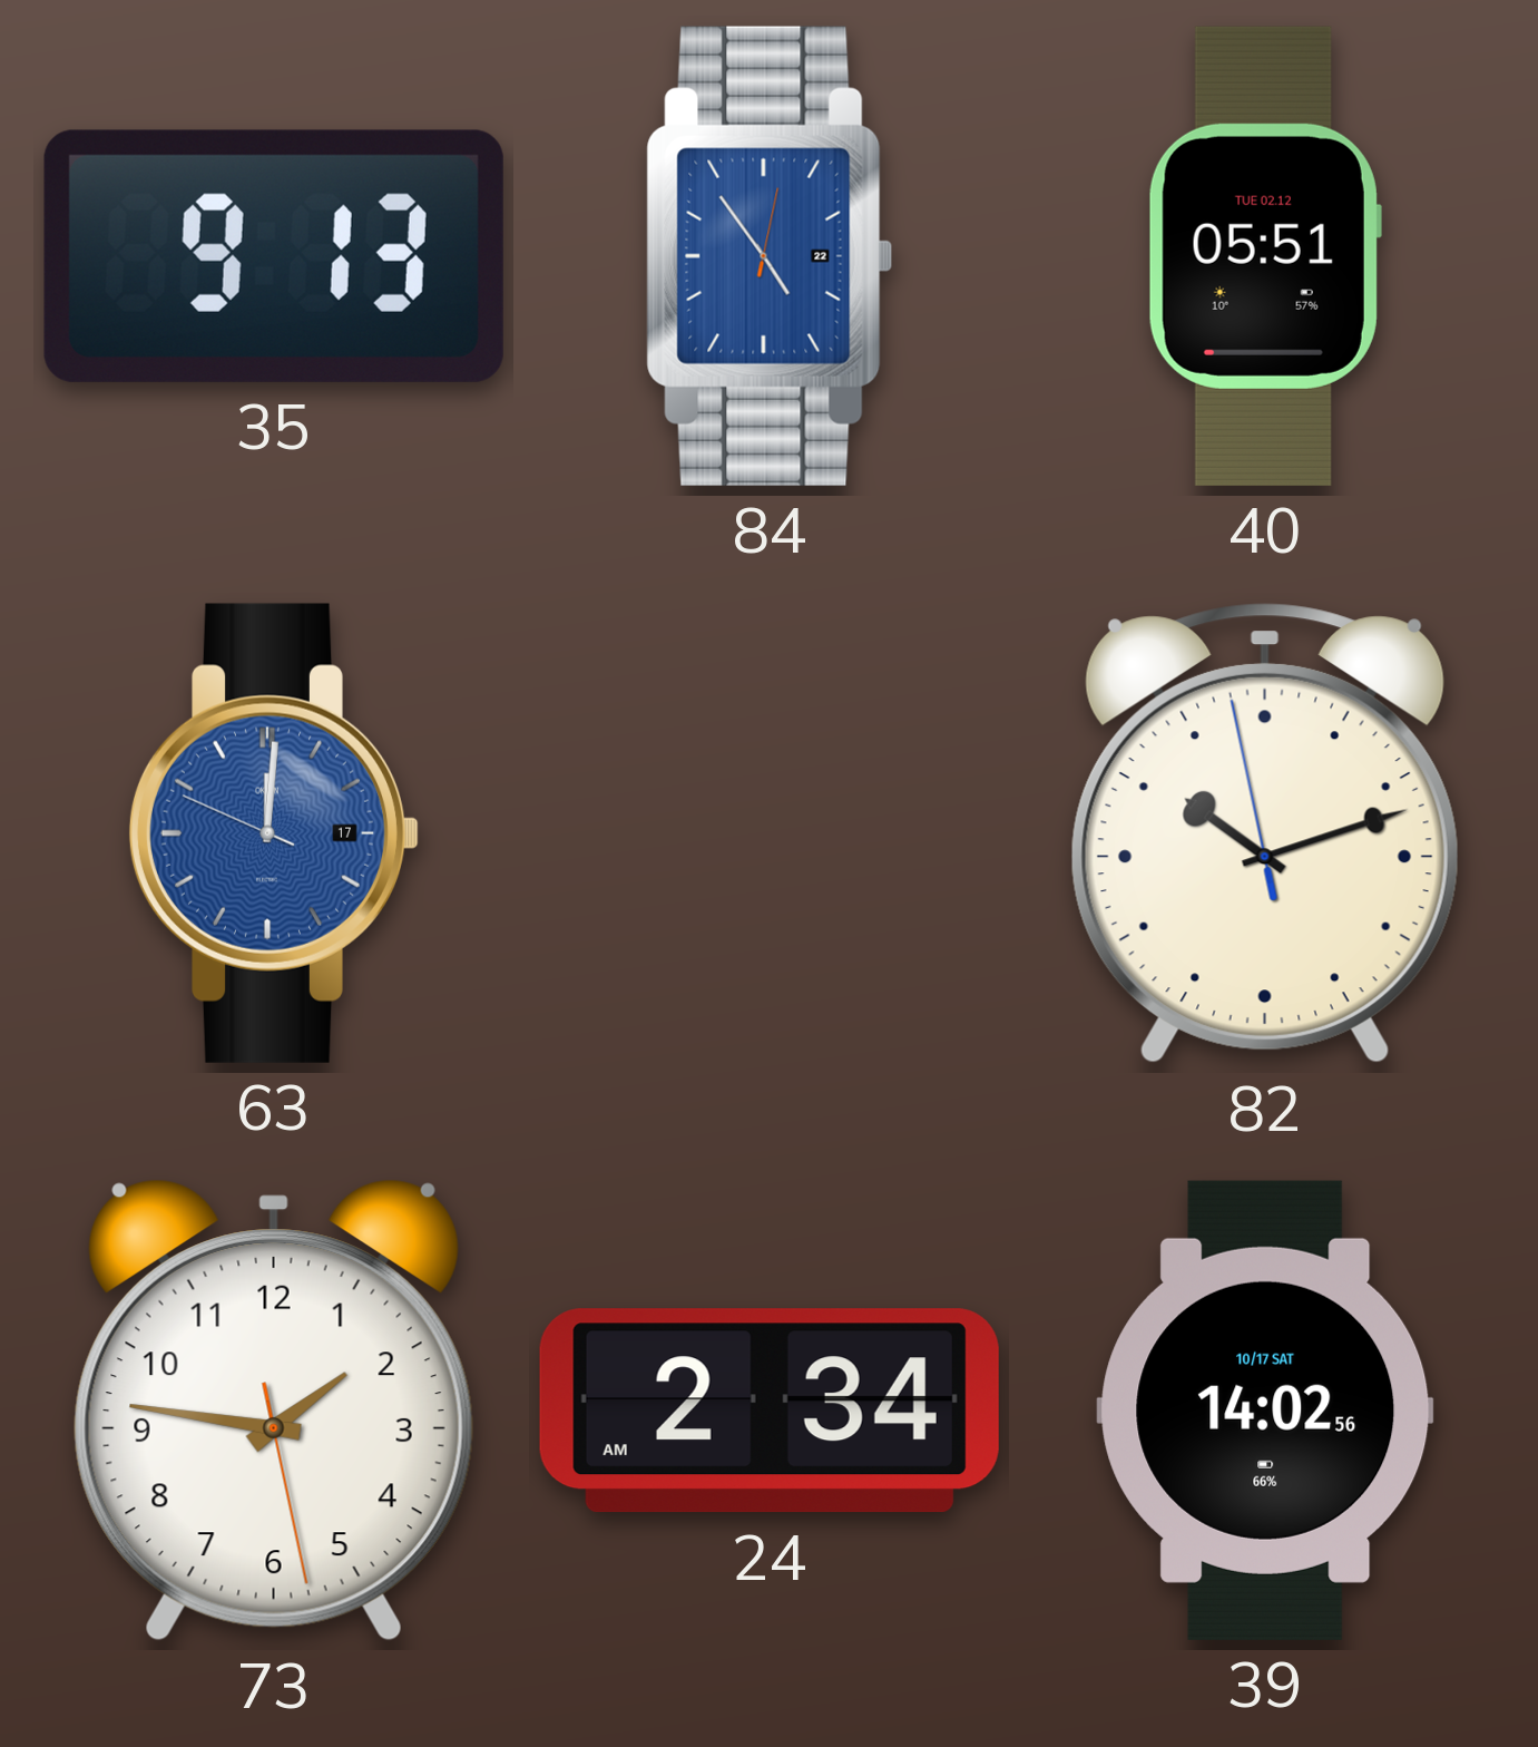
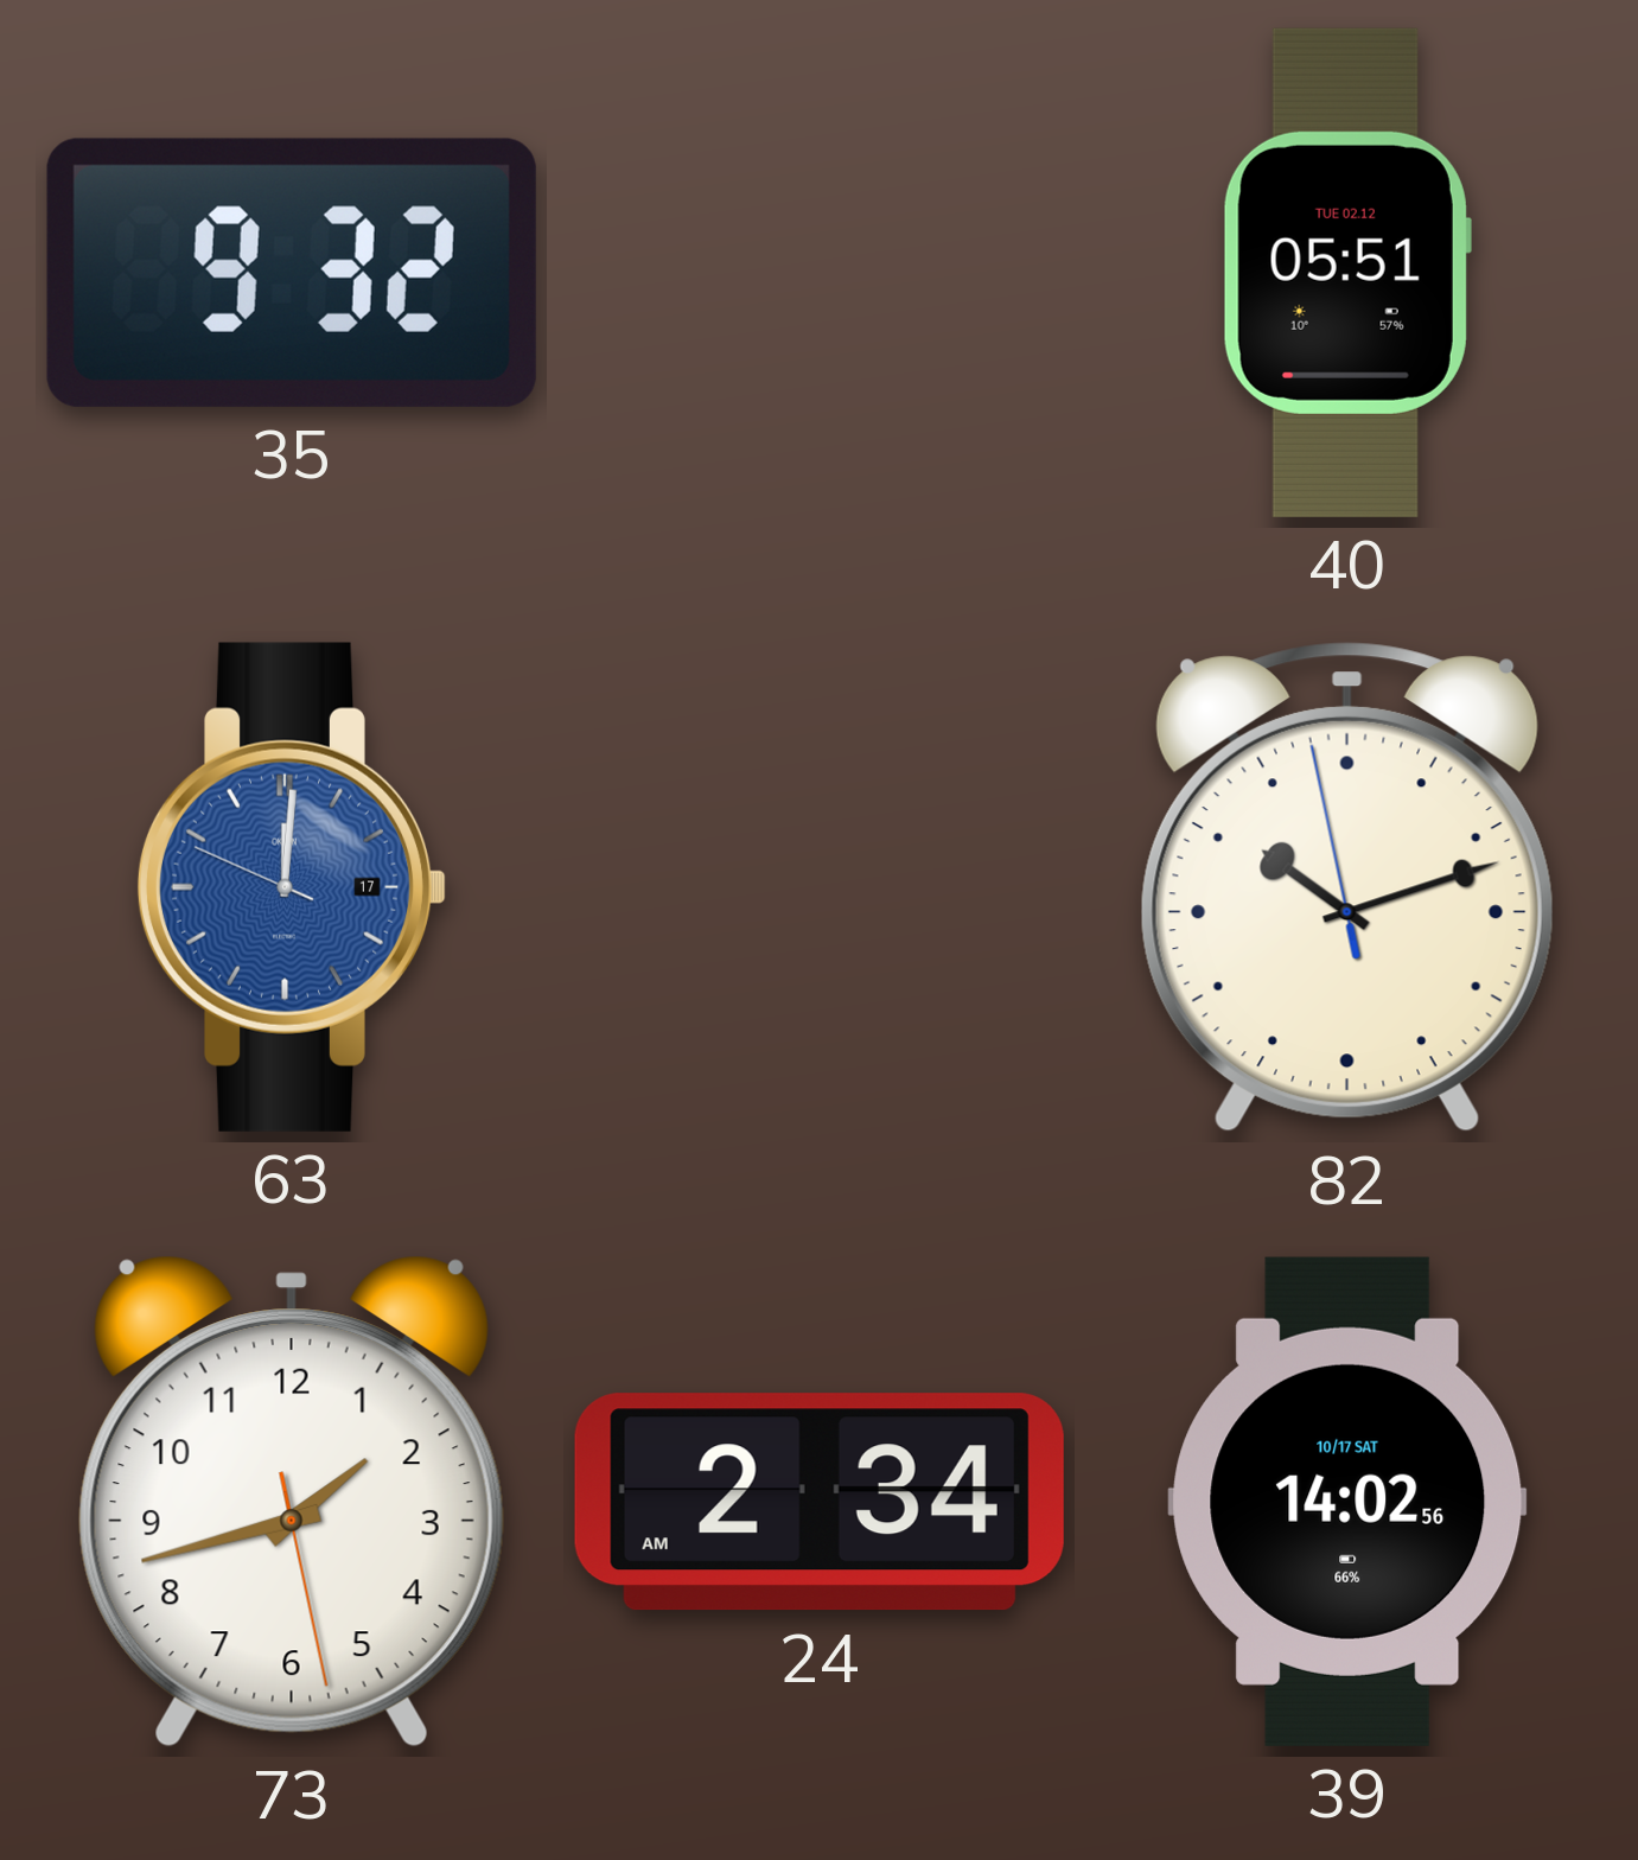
35: 9:13 -> 9:32
84: 4:54 -> none
73: 1:46 -> 1:42
